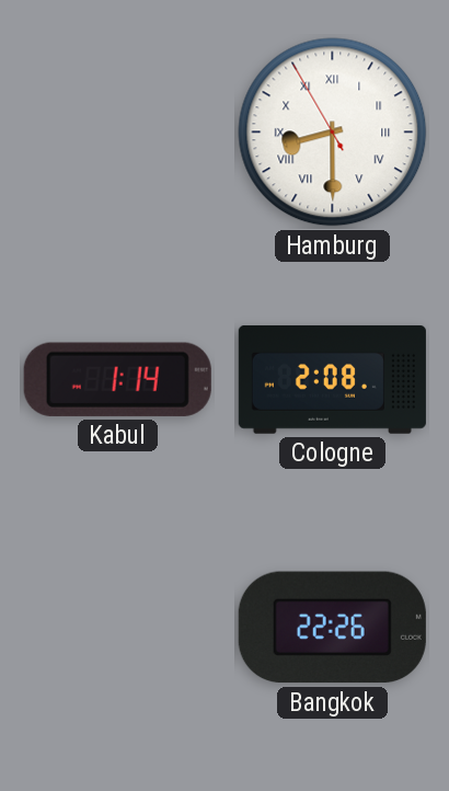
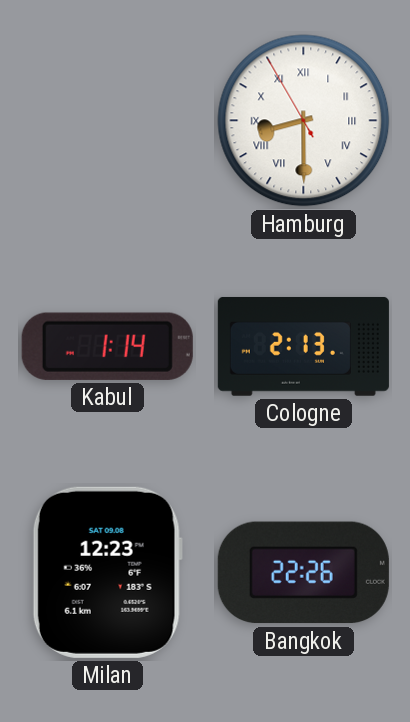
Cologne: 2:08 -> 2:13
Milan: none -> 12:23
